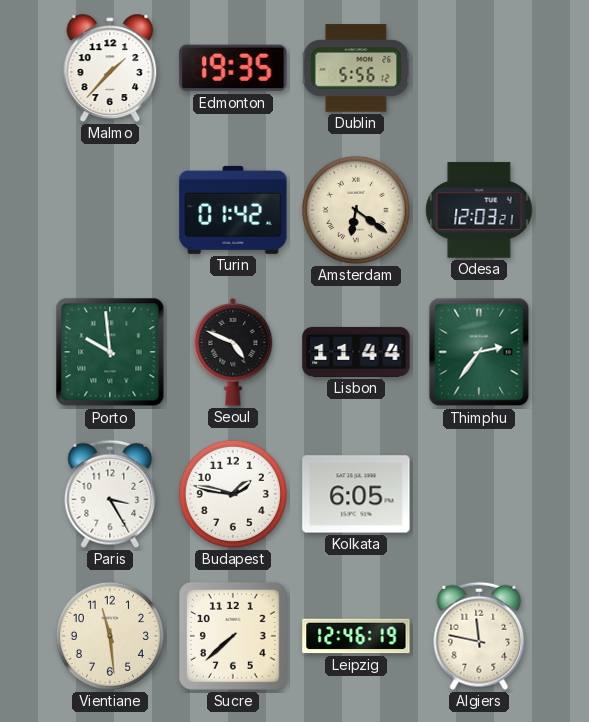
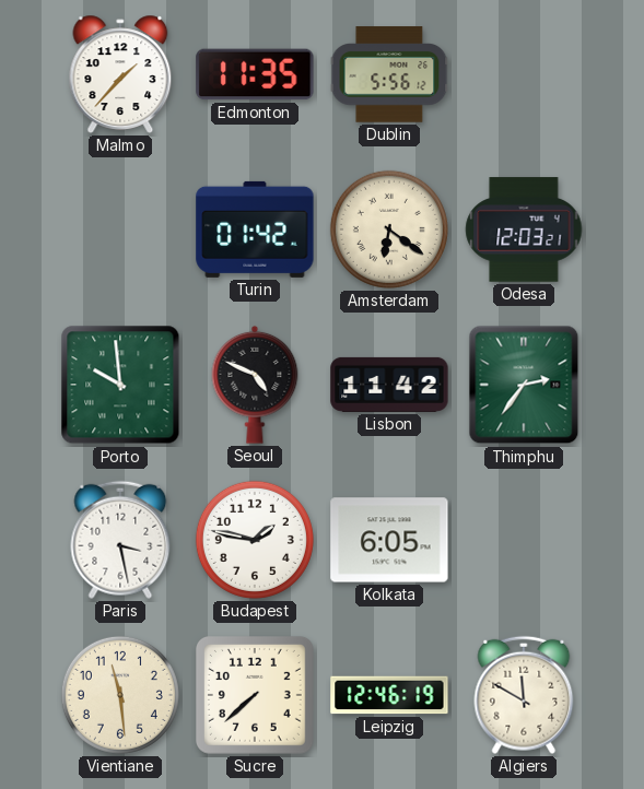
Edmonton: 19:35 -> 11:35
Lisbon: 11:44 -> 11:42
Paris: 3:25 -> 3:28
Algiers: 11:47 -> 11:50
